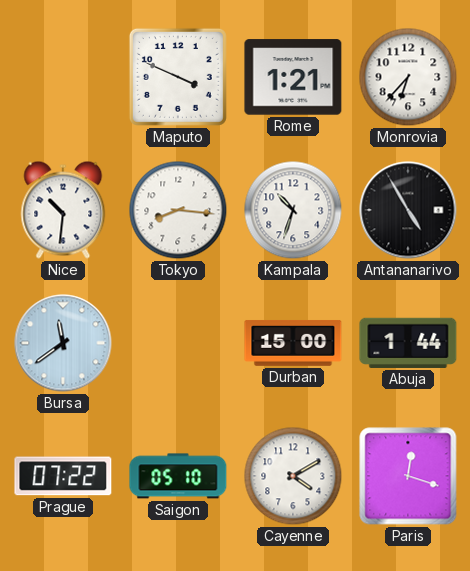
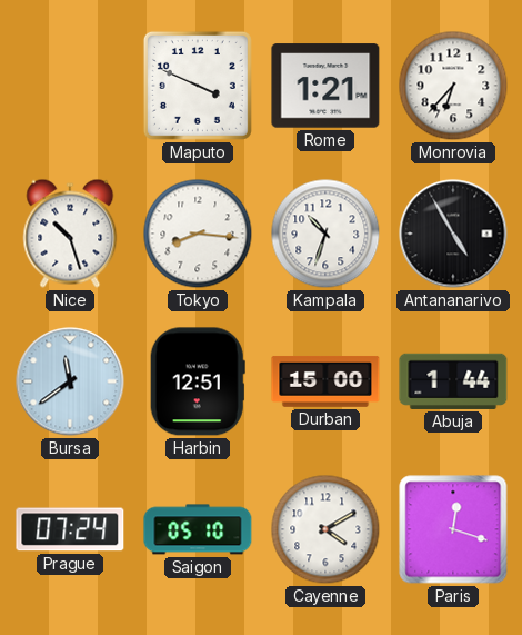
Nice: 10:31 -> 10:27
Harbin: none -> 12:51
Prague: 07:22 -> 07:24
